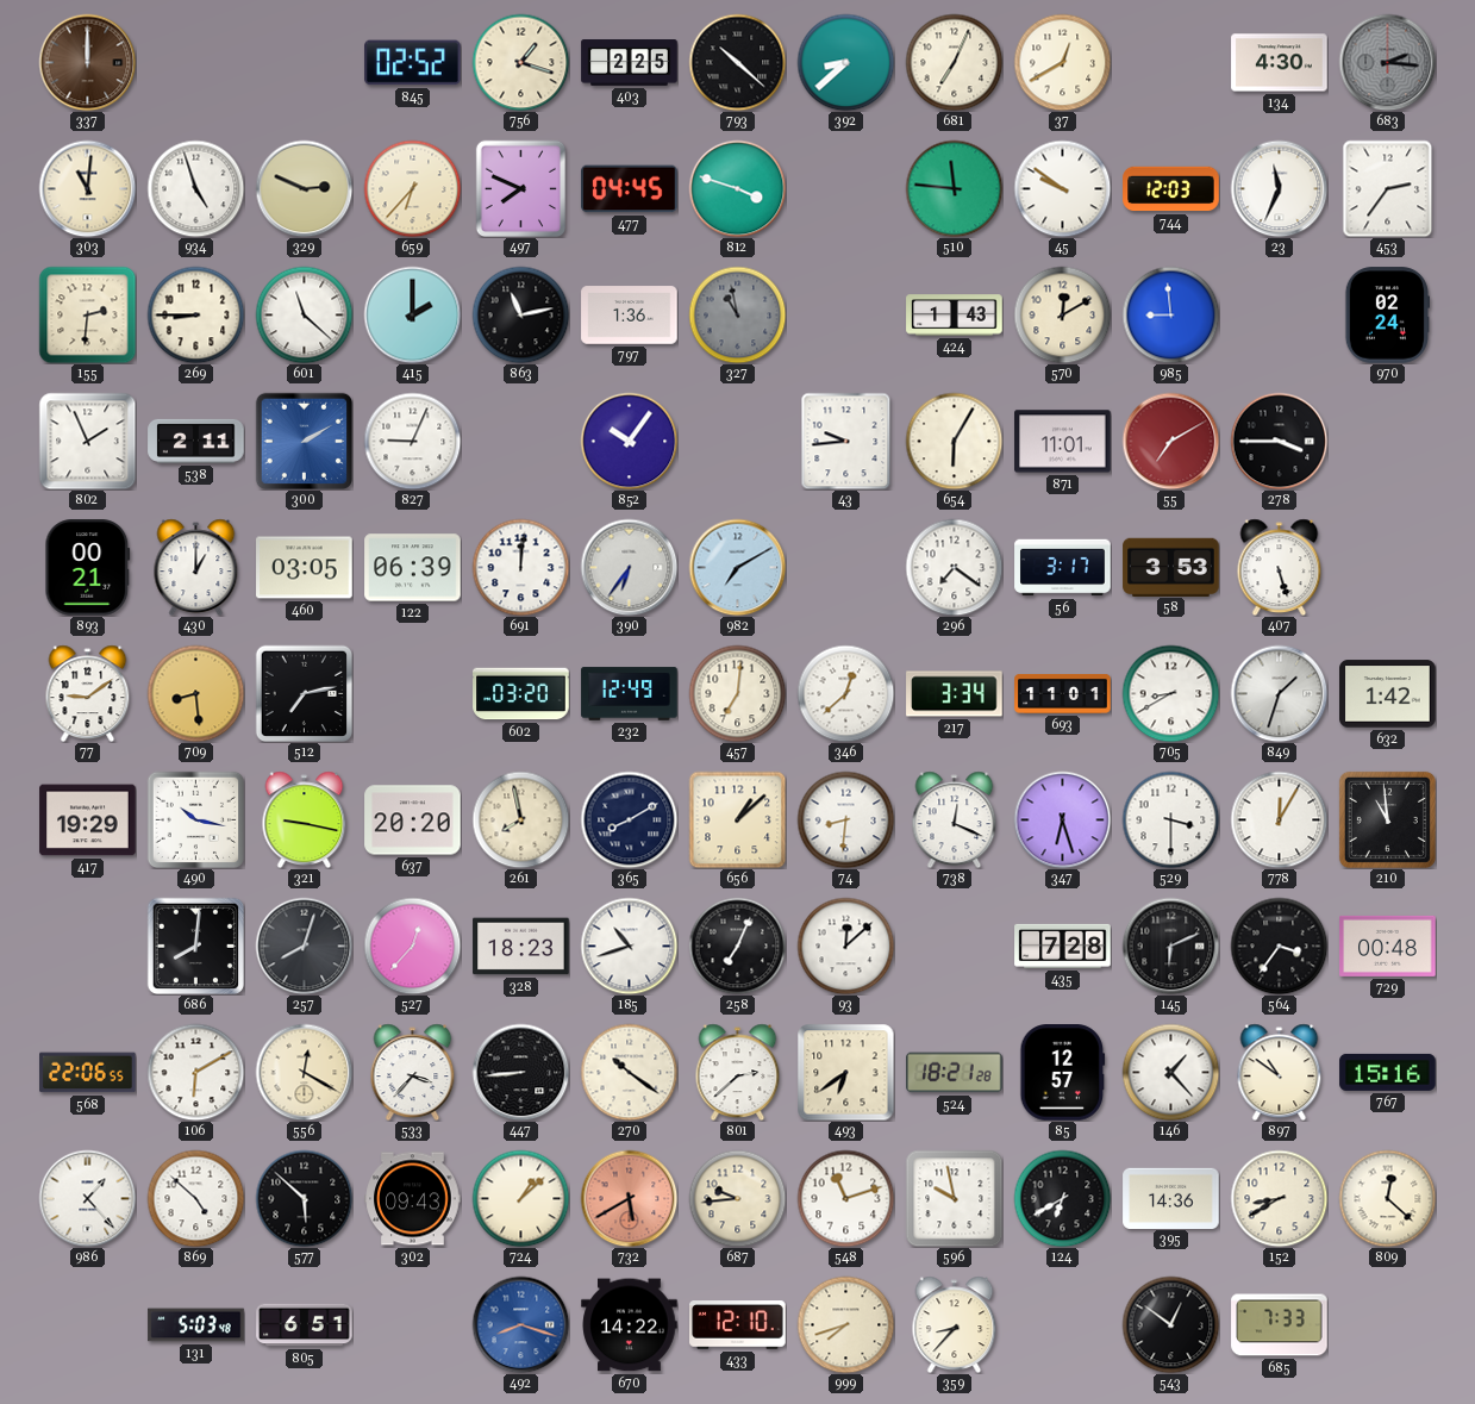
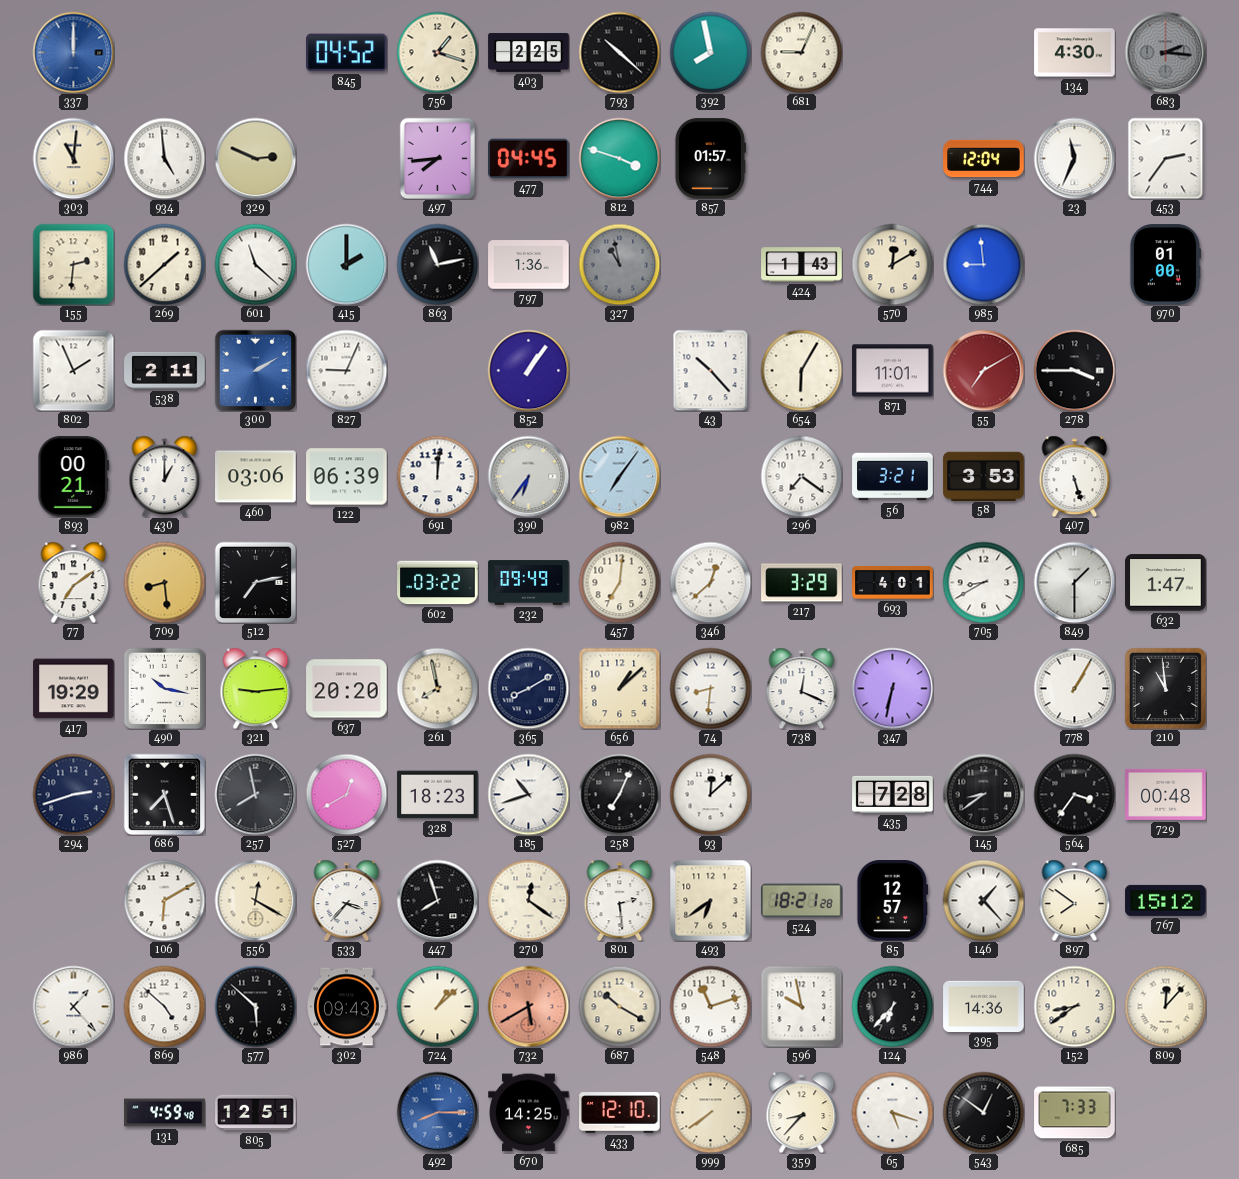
337 dial: brown -> blue
845: 02:52 -> 04:52
392: 8:38 -> 7:58
681: 7:04 -> 9:04
37: 12:40 -> none
934: 4:57 -> 4:59
659: 6:37 -> none
497: 7:49 -> 7:44
857: none -> 01:57
510: 11:46 -> none
45: 9:51 -> none
744: 12:03 -> 12:04
269: 8:45 -> 1:38
970: 02:24 -> 01:00
852: 10:06 -> 1:06
43: 9:44 -> 10:23
460: 03:05 -> 03:06
982: 7:10 -> 7:06
56: 3:17 -> 3:21
77: 9:09 -> 7:09
602: 03:20 -> 03:22
232: 12:49 -> 09:49
217: 3:34 -> 3:29
693: 11:01 -> 4:01
849: 1:33 -> 1:30
632: 1:42 -> 1:47
321: 9:17 -> 9:14
347: 6:27 -> 6:32
529: 3:30 -> none
778: 12:05 -> 1:05
294: none -> 2:42
686: 8:01 -> 7:27
257: 8:03 -> 7:58
527: 12:37 -> 12:40
145: 6:11 -> 8:39
568: 22:06 -> none
447: 8:44 -> 7:57
270: 10:21 -> 12:21
801: 2:38 -> 2:29
897: 10:51 -> 7:51
767: 15:16 -> 15:12
687: 9:44 -> 10:20
124: 6:40 -> 6:37
152: 8:40 -> 8:39
809: 12:22 -> 12:07
131: 5:03 -> 4:59
805: 6:51 -> 12:51
492: 8:18 -> 8:15
670: 14:22 -> 14:25
999: 7:42 -> 7:39
65: none -> 5:18
